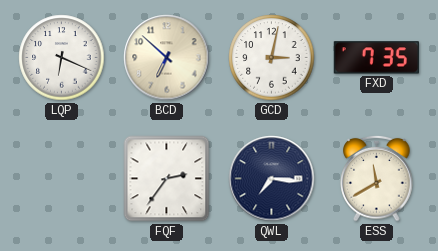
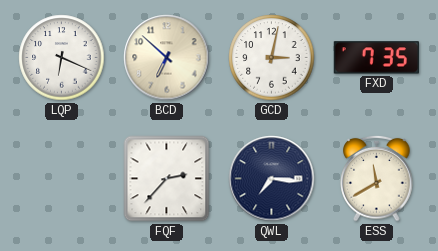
FQF: 2:36 -> 2:37
